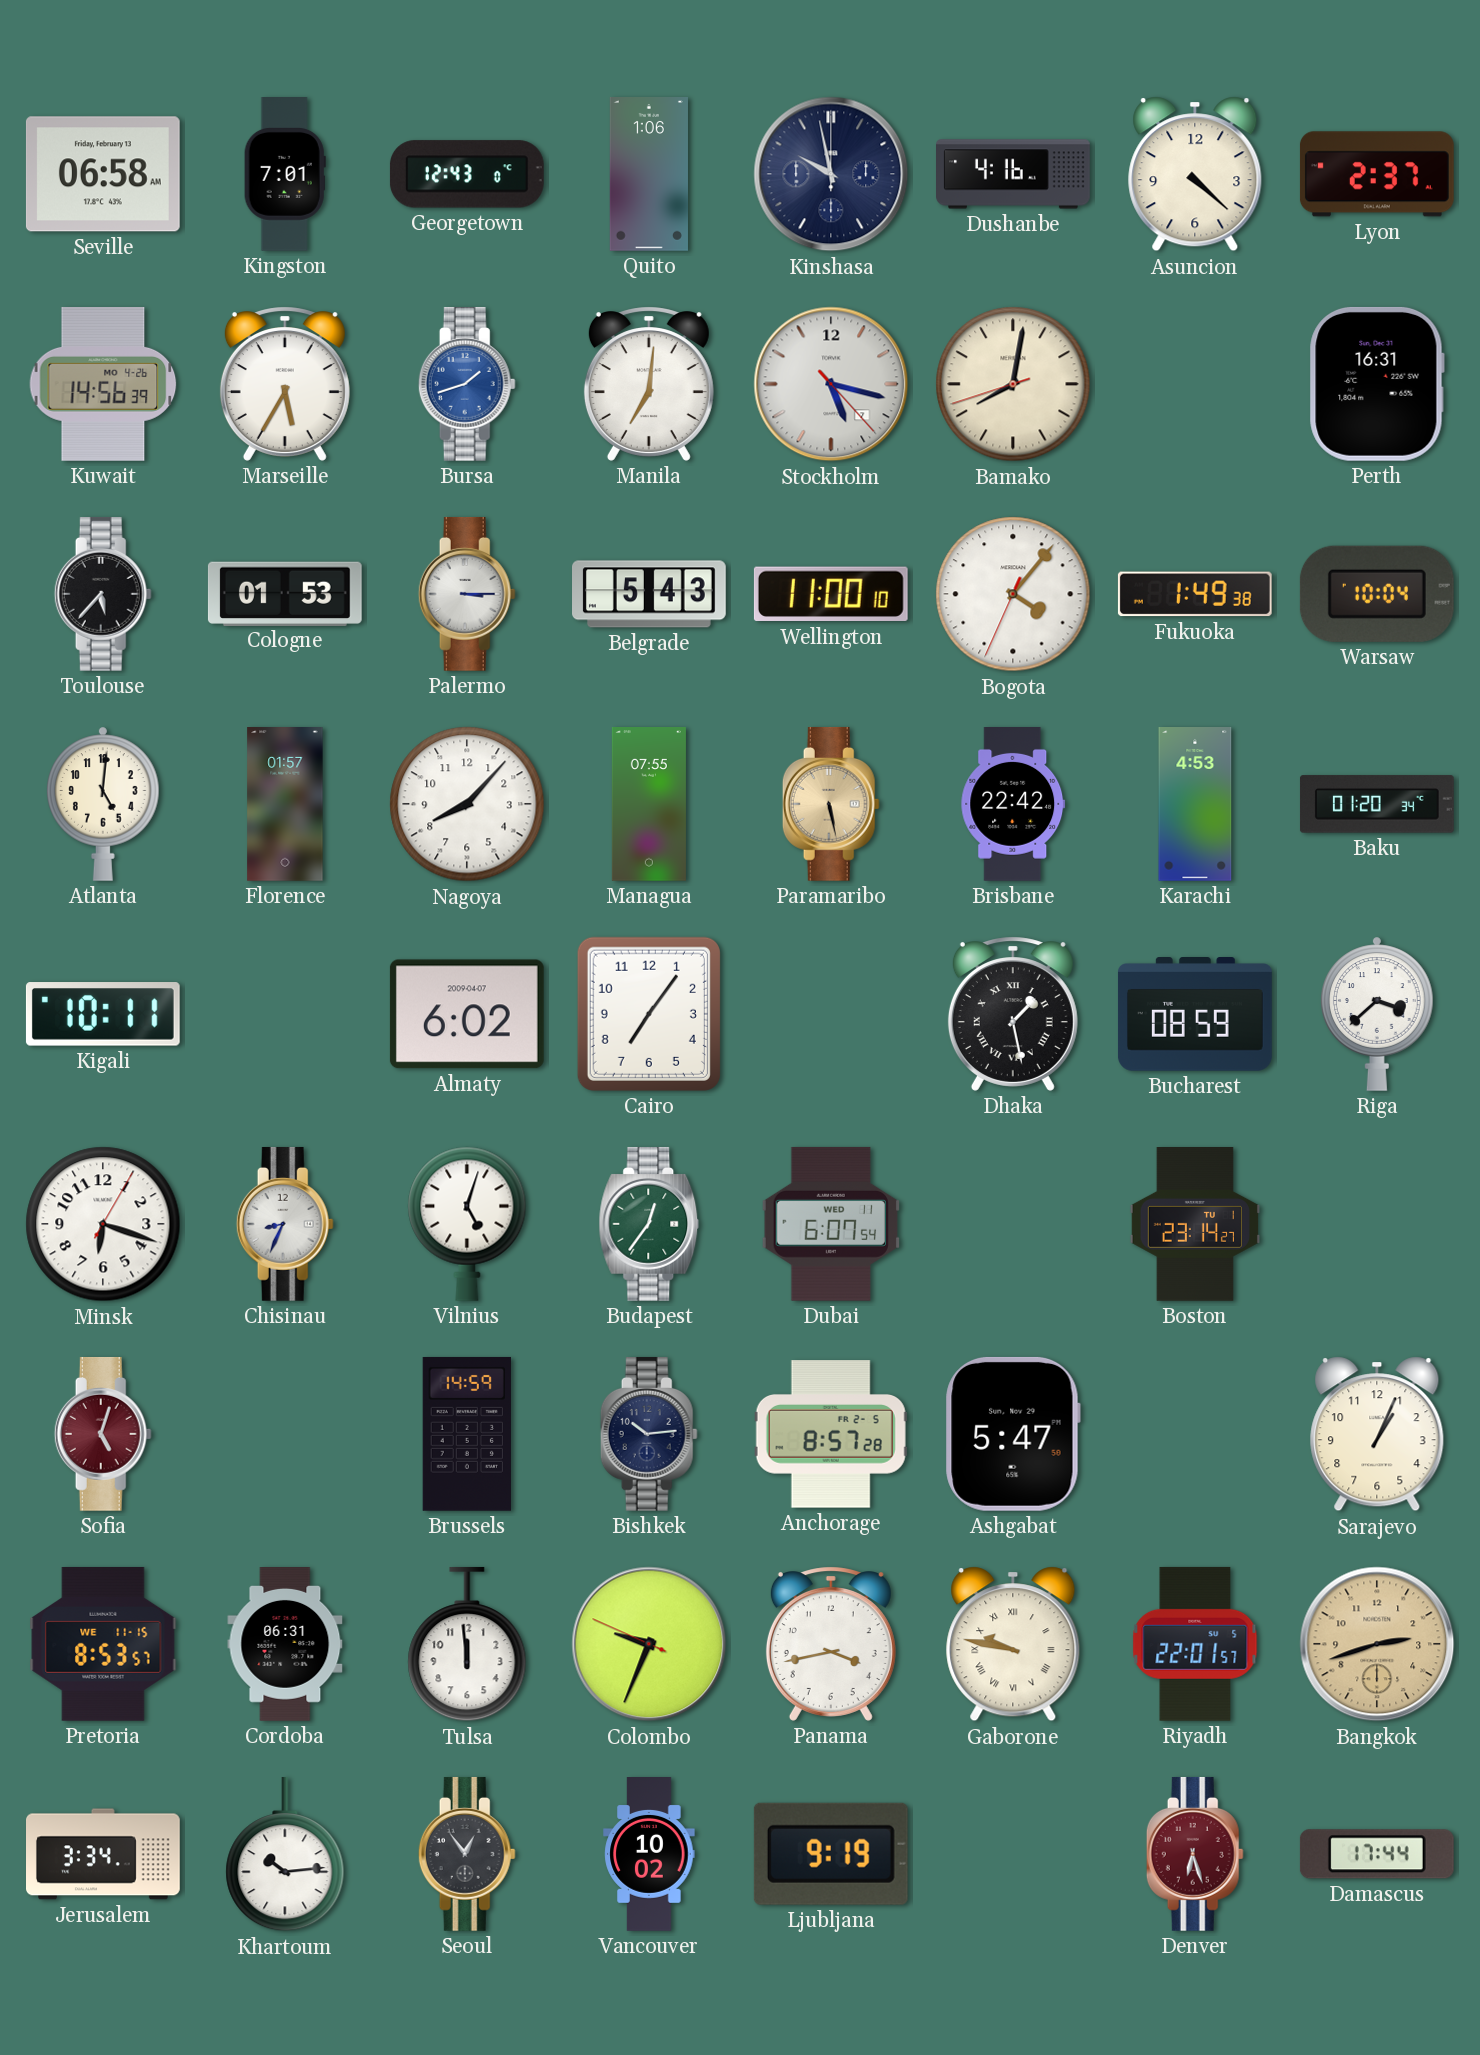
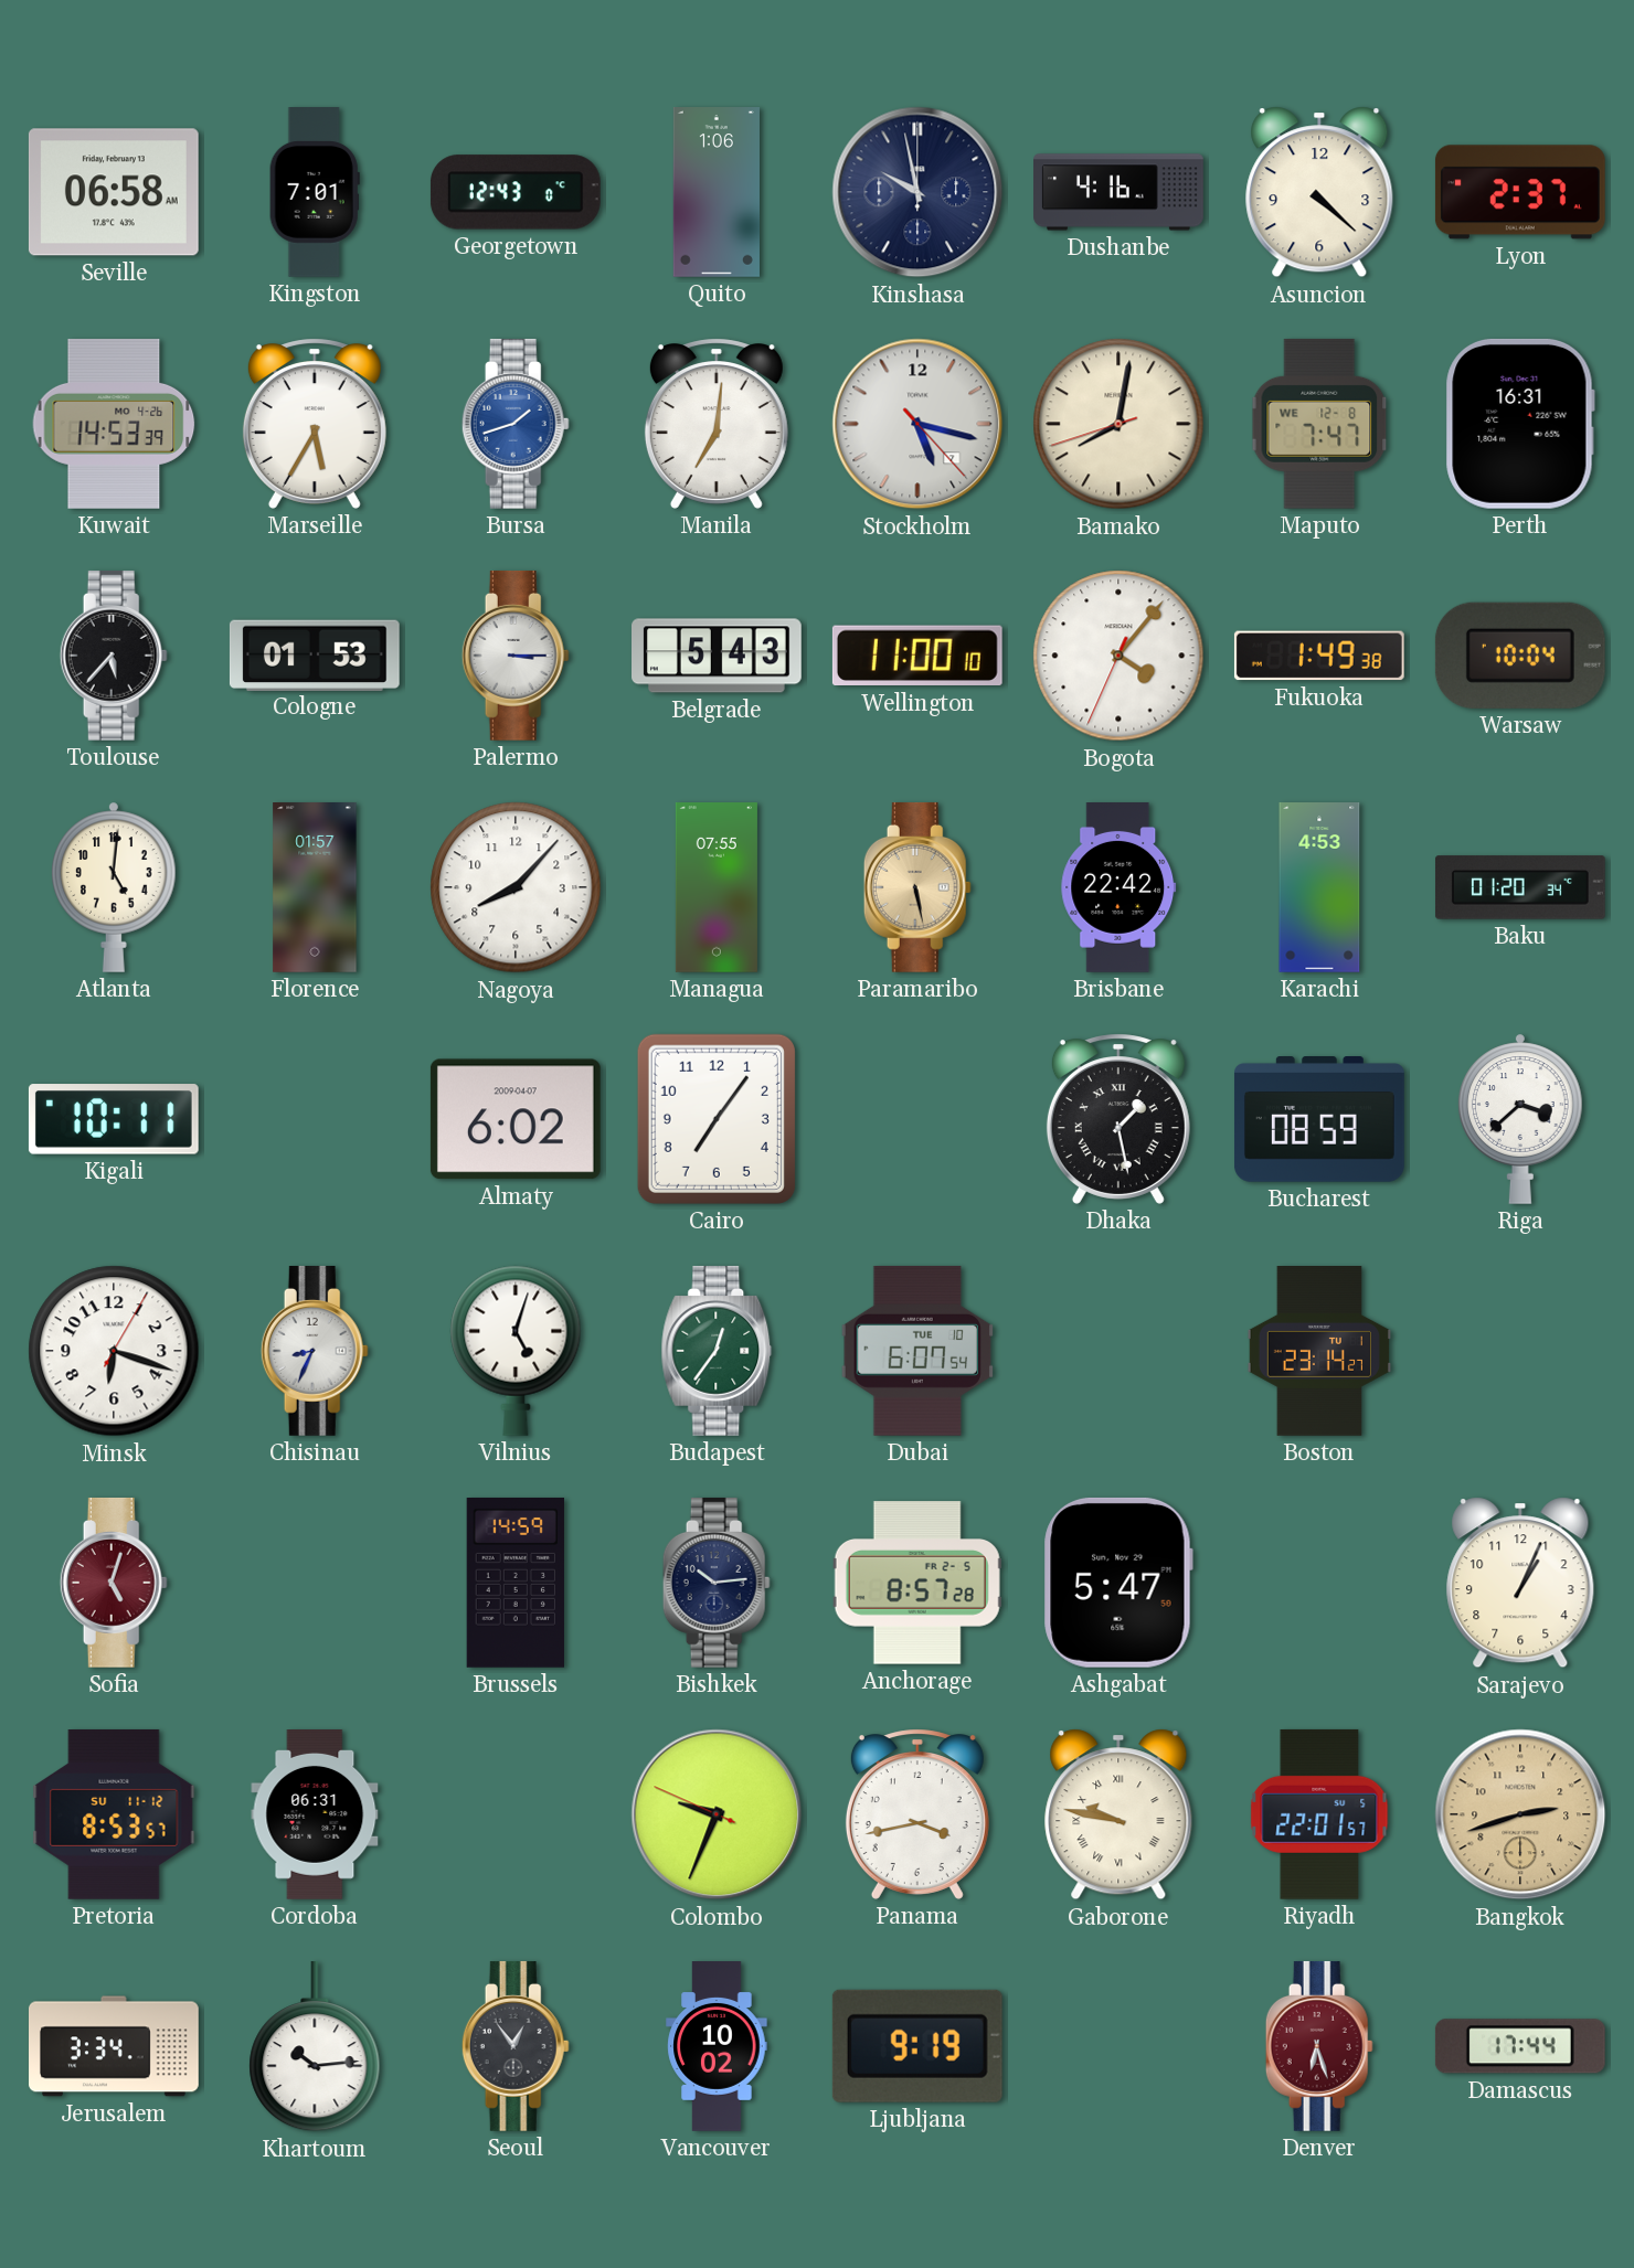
Kuwait: 14:56 -> 14:53
Maputo: none -> 7:47
Dubai date: WED 11 -> TUE 10
Pretoria date: WE 11-15 -> SU 11-12
Tulsa: 11:59 -> none
